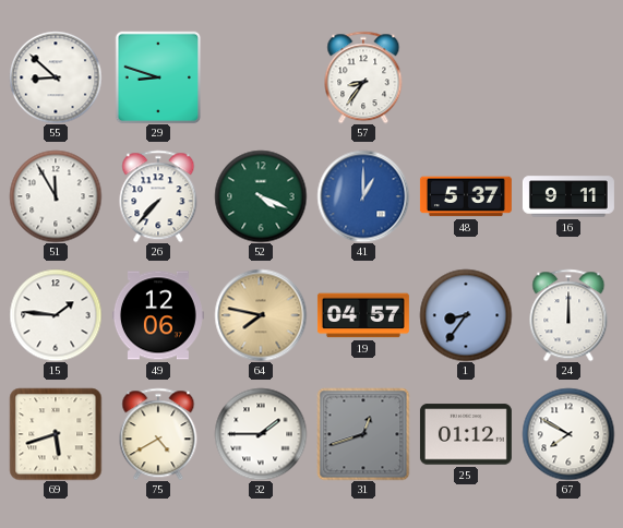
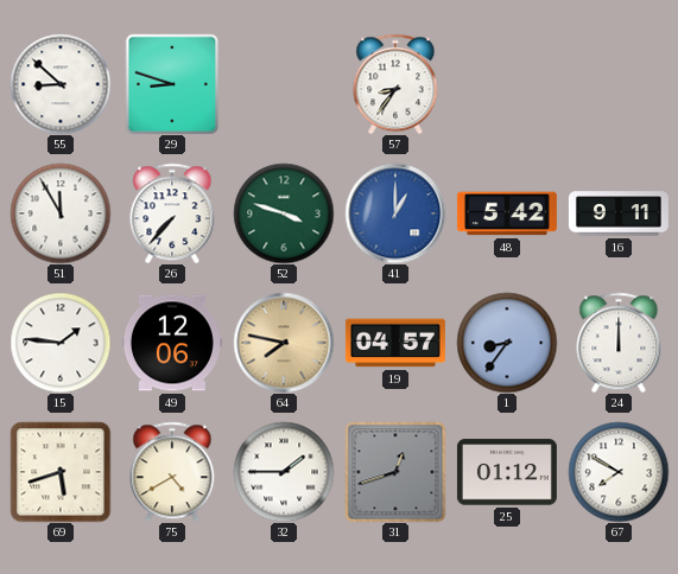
52: 4:19 -> 3:48
48: 5:37 -> 5:42
